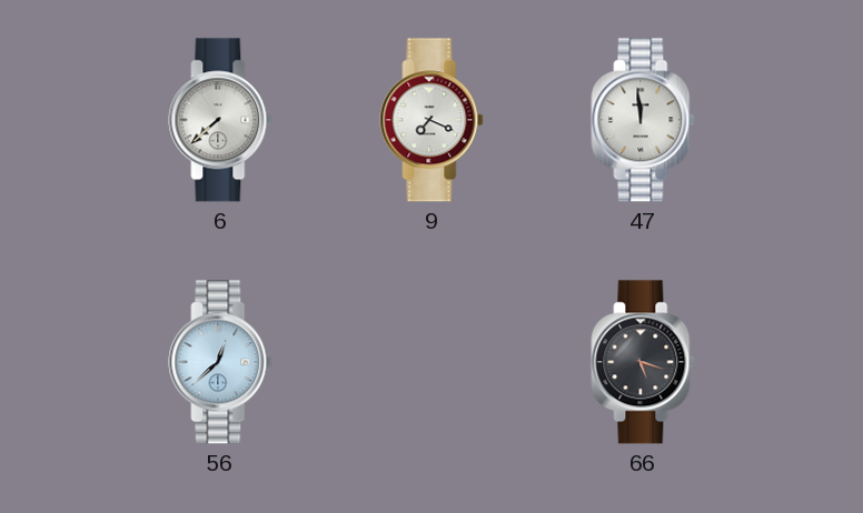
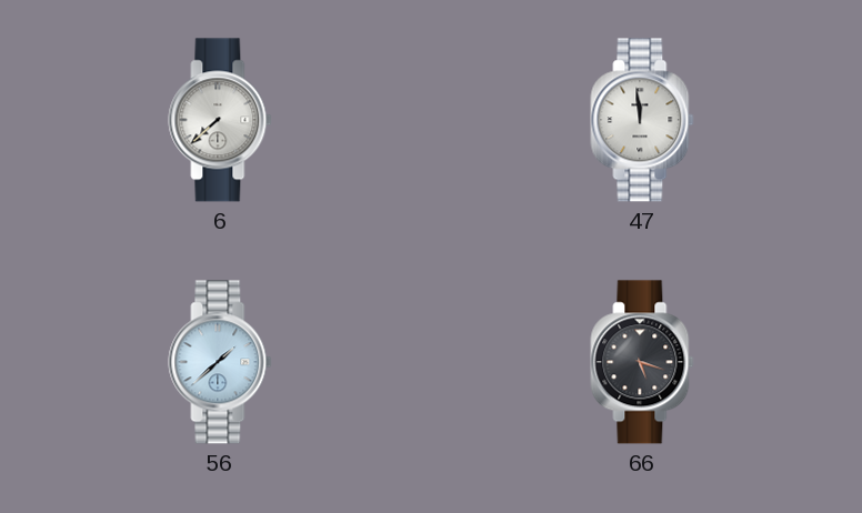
9: 7:19 -> none
56: 12:38 -> 1:38
